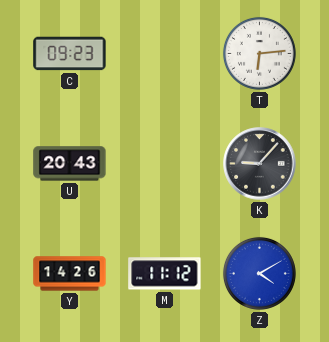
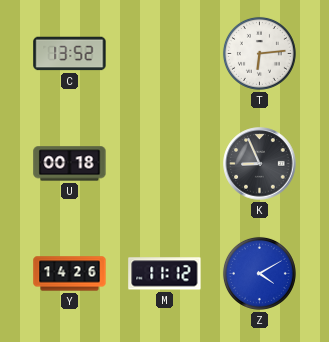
C: 09:23 -> 13:52
U: 20:43 -> 00:18
K: 9:07 -> 8:56
